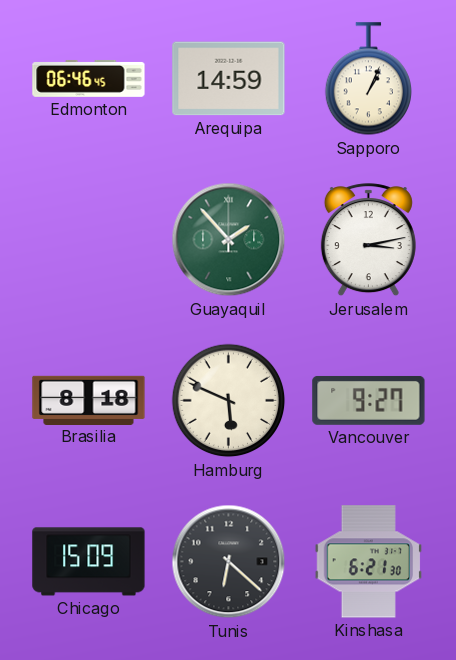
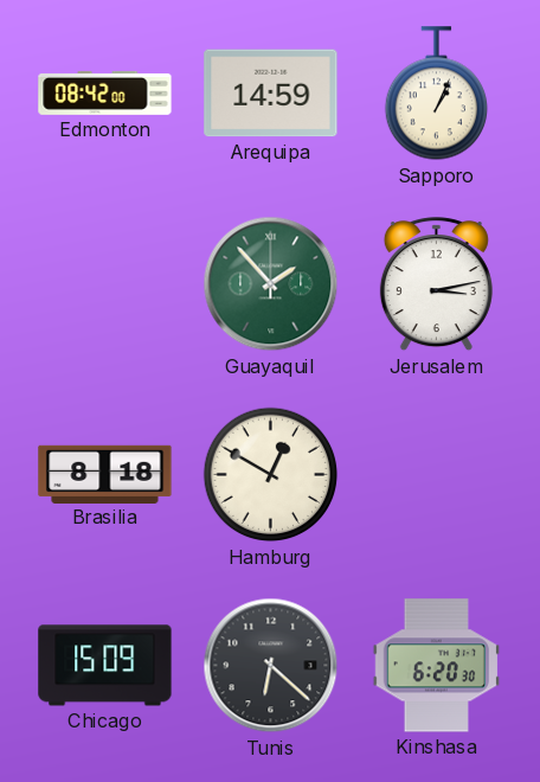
Edmonton: 06:46 -> 08:42
Hamburg: 5:49 -> 12:50
Vancouver: 9:27 -> none
Kinshasa: 6:21 -> 6:20
